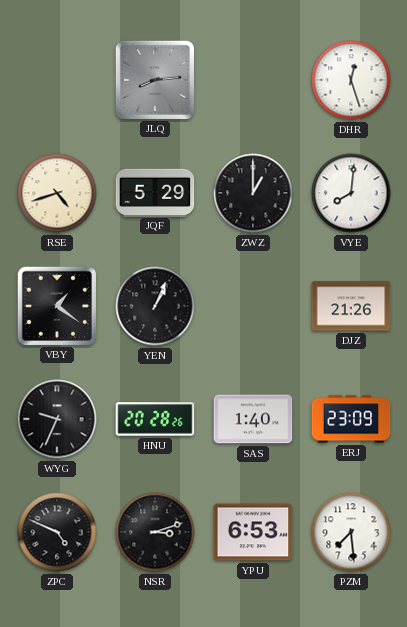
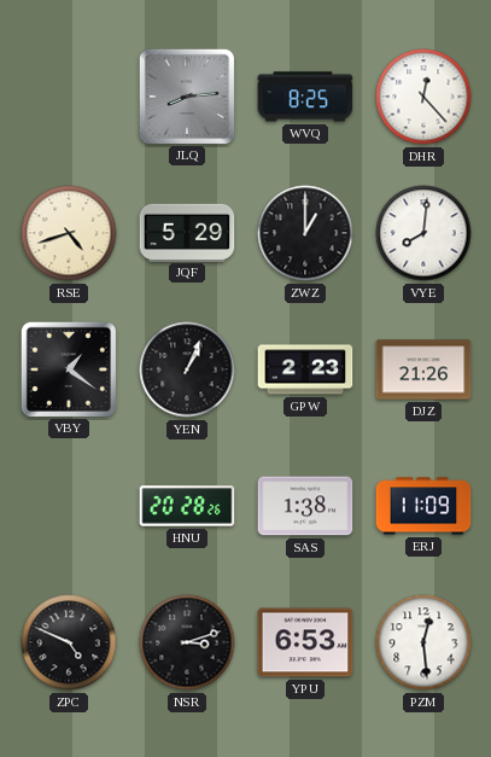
WVQ: none -> 8:25
DHR: 12:27 -> 12:23
GPW: none -> 2:23
WYG: 9:34 -> none
SAS: 1:40 -> 1:38
ERJ: 23:09 -> 11:09
PZM: 7:29 -> 12:29
